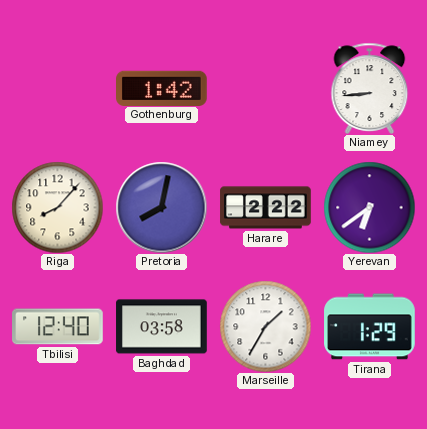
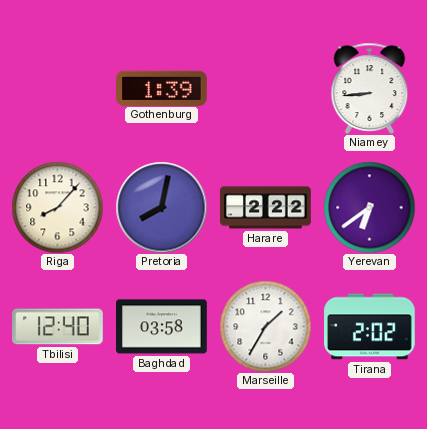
Gothenburg: 1:42 -> 1:39
Tirana: 1:29 -> 2:02
